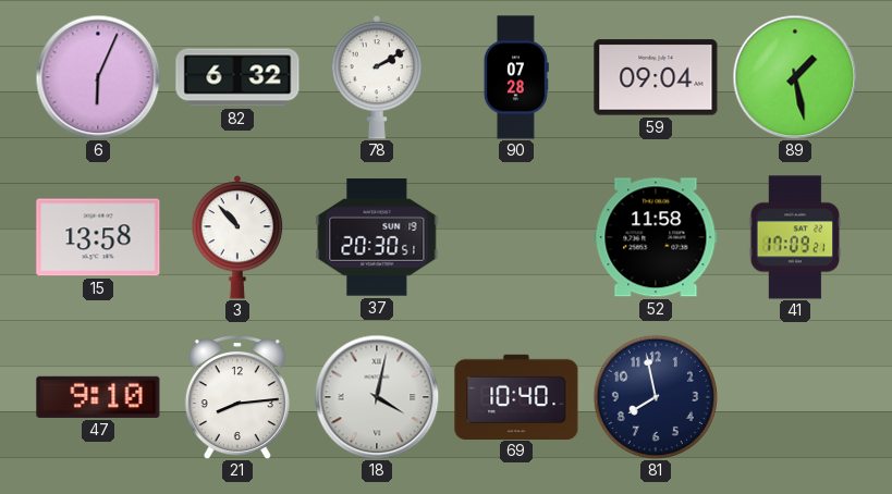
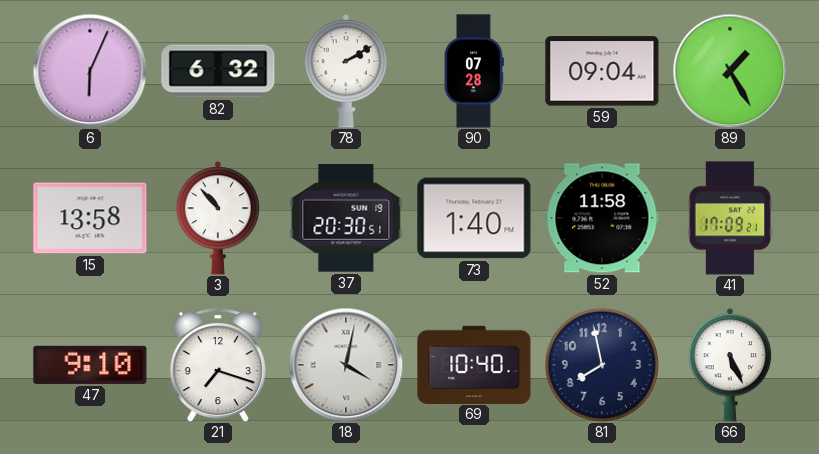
89: 1:28 -> 1:25
73: none -> 1:40
21: 8:14 -> 7:18
66: none -> 5:26
